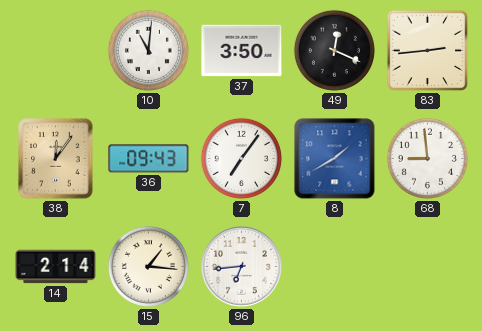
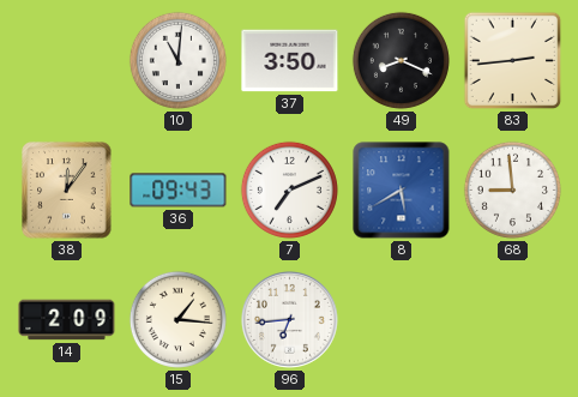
49: 12:19 -> 8:19
7: 7:06 -> 7:11
8: 1:40 -> 5:40
14: 2:14 -> 2:09
